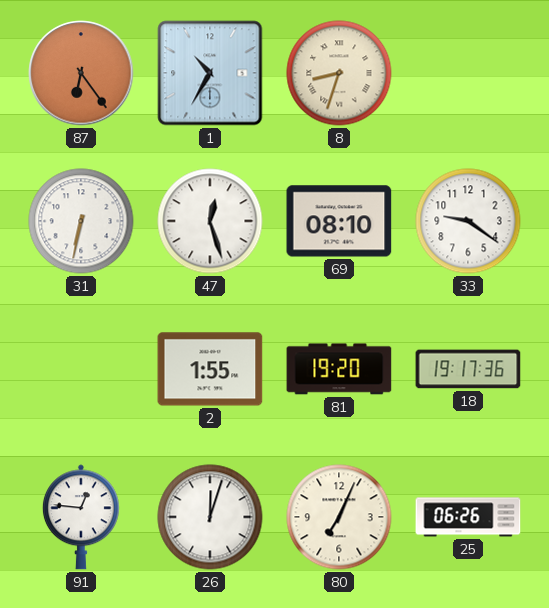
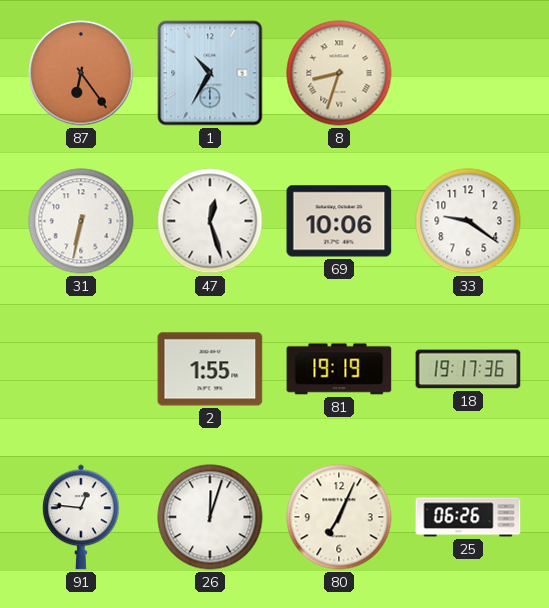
69: 08:10 -> 10:06
81: 19:20 -> 19:19
